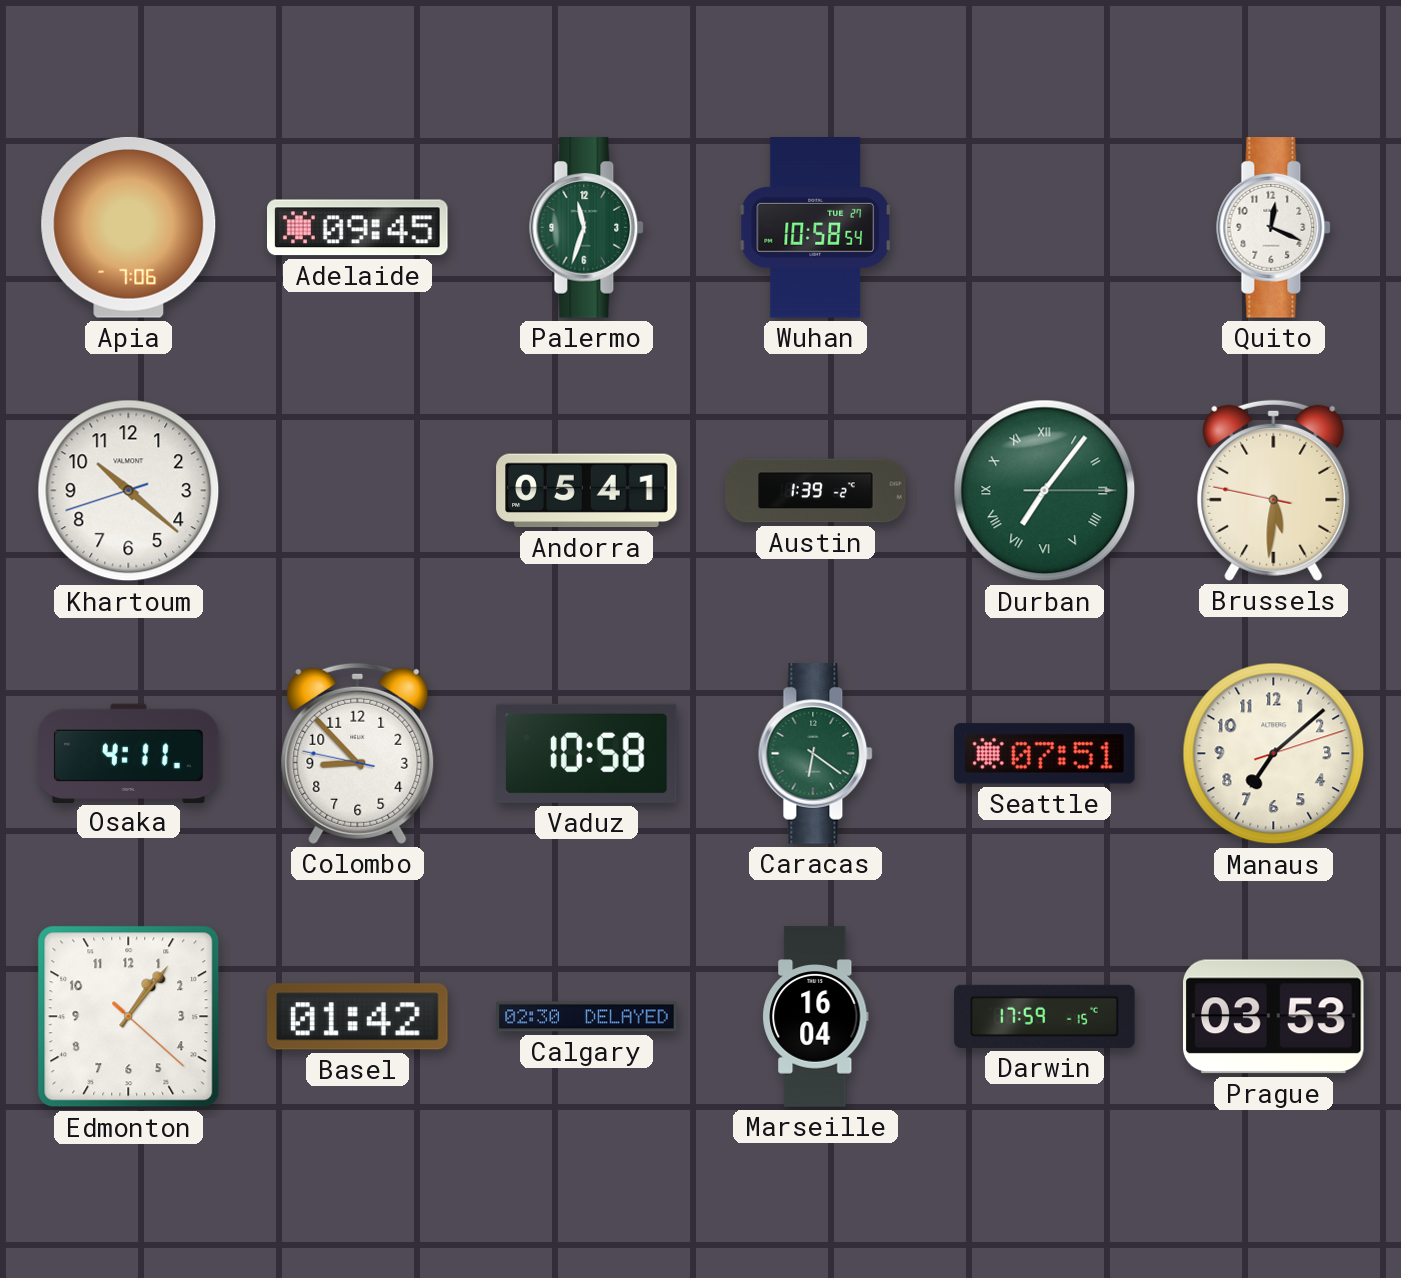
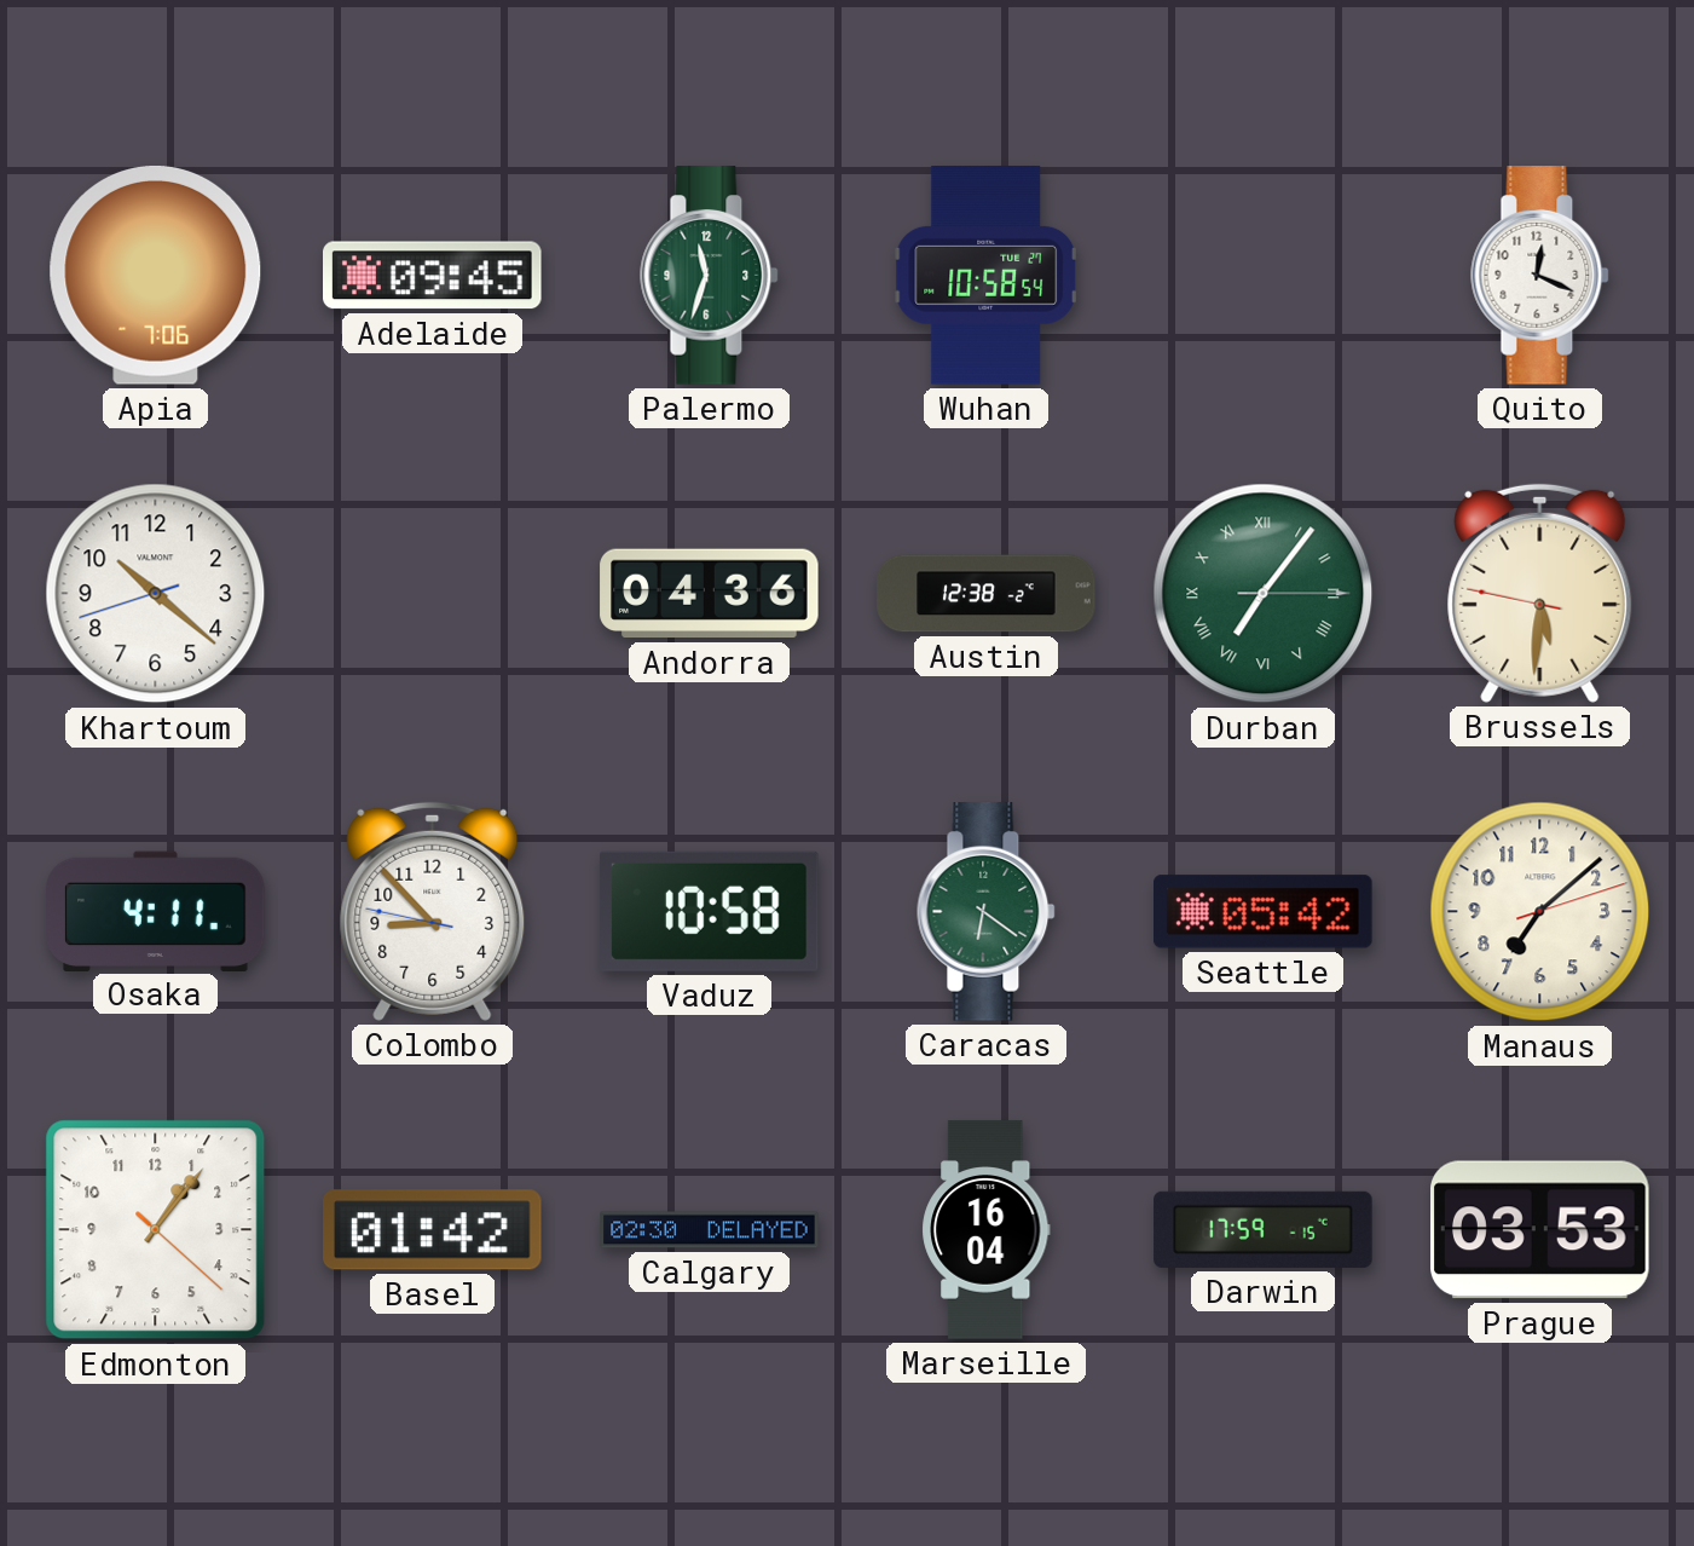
Andorra: 05:41 -> 04:36
Austin: 1:39 -> 12:38
Seattle: 07:51 -> 05:42
